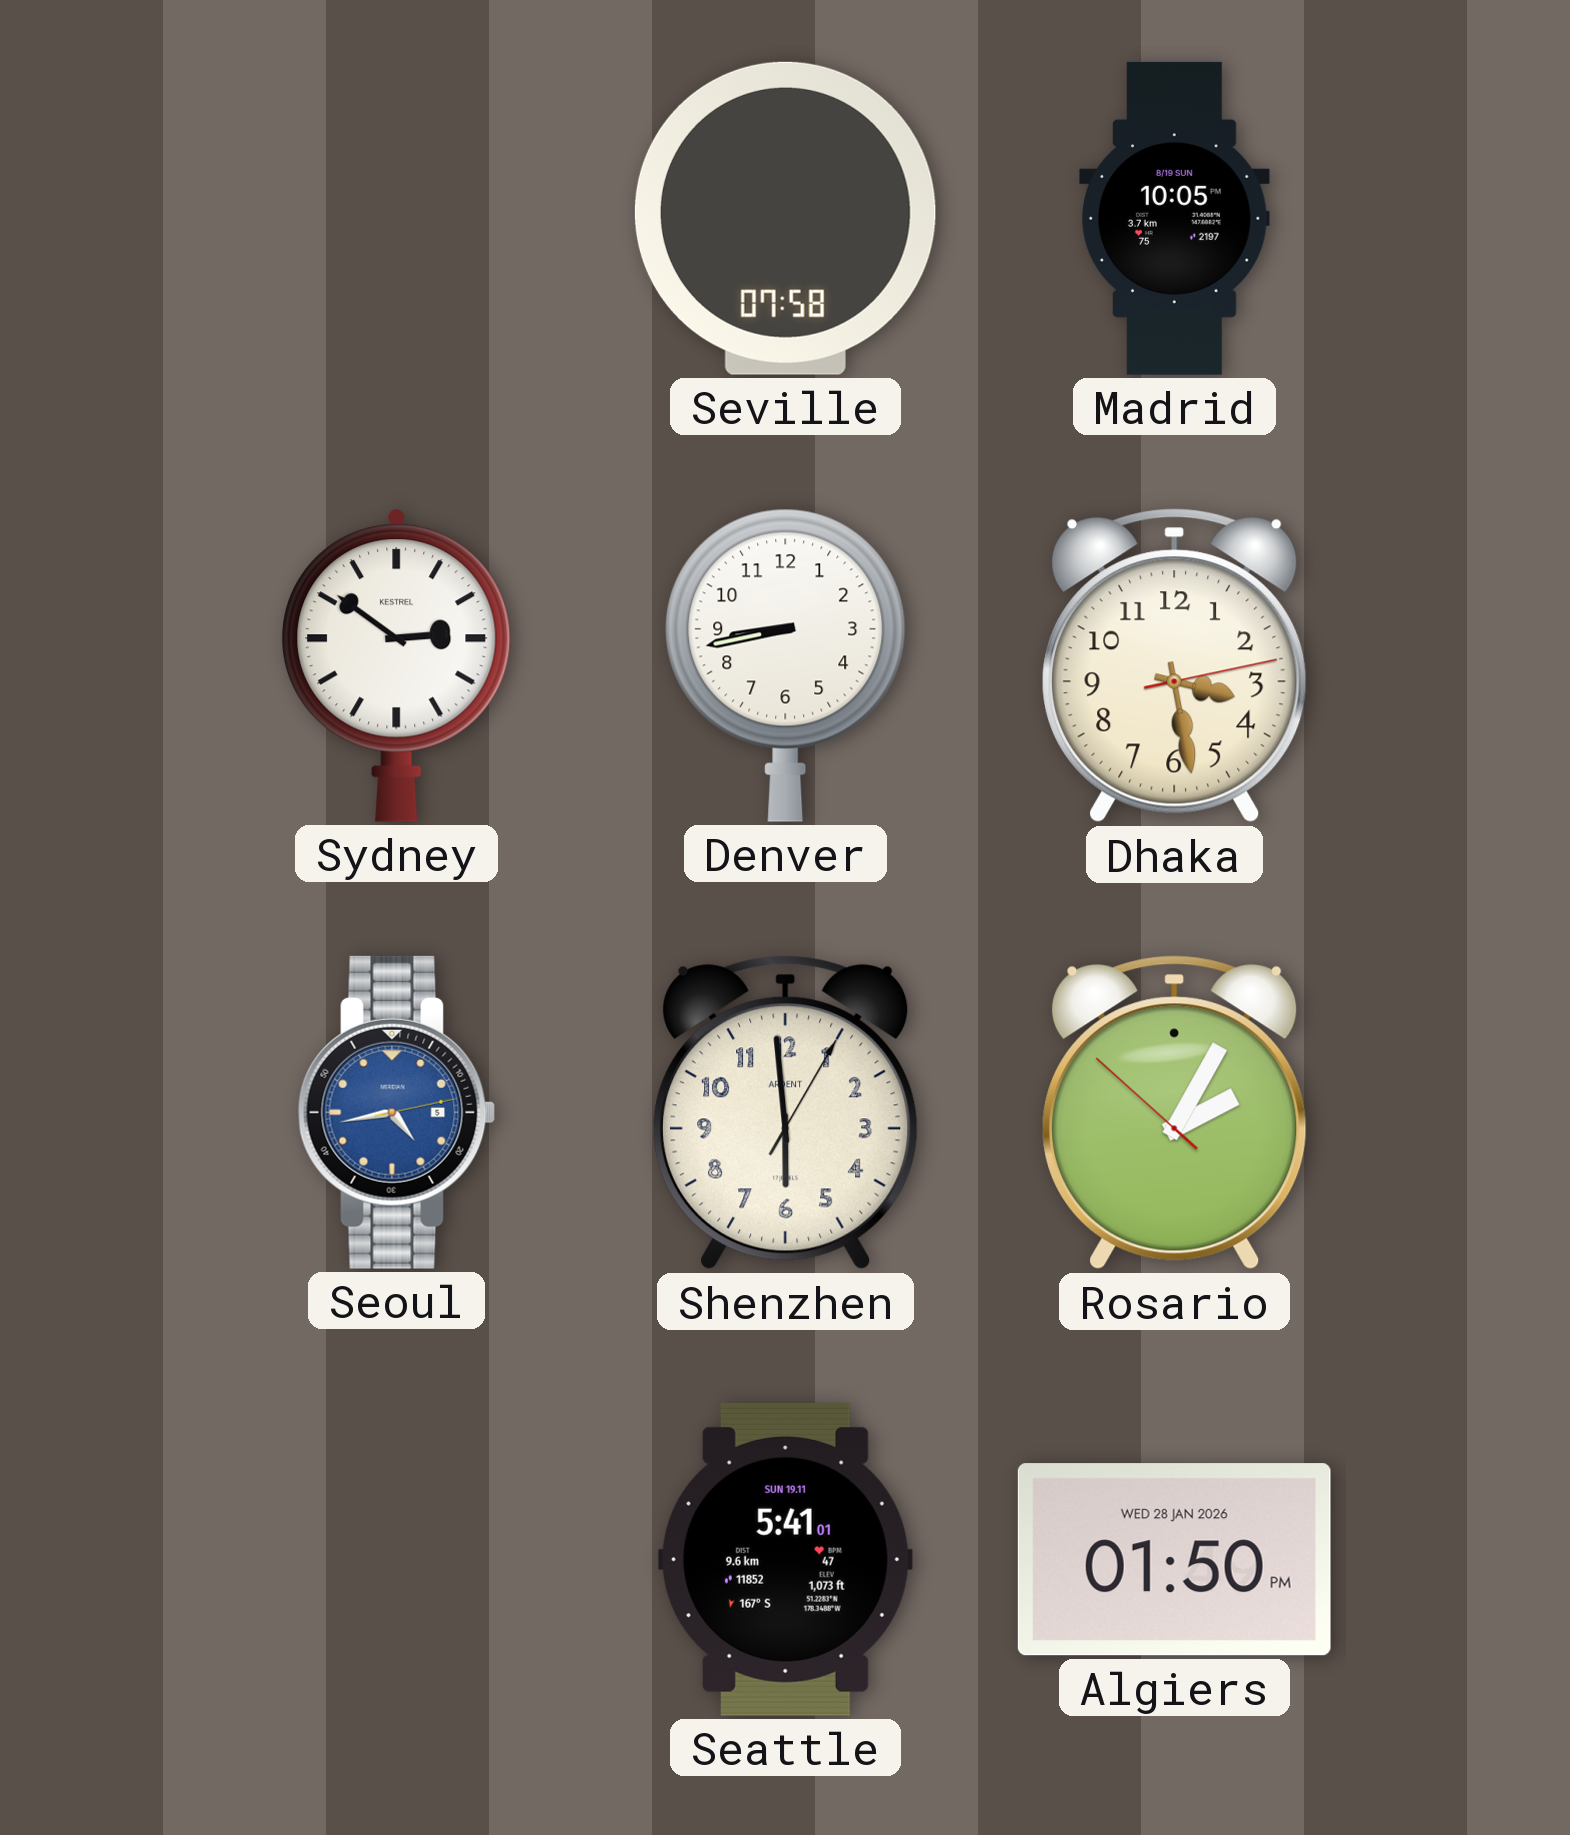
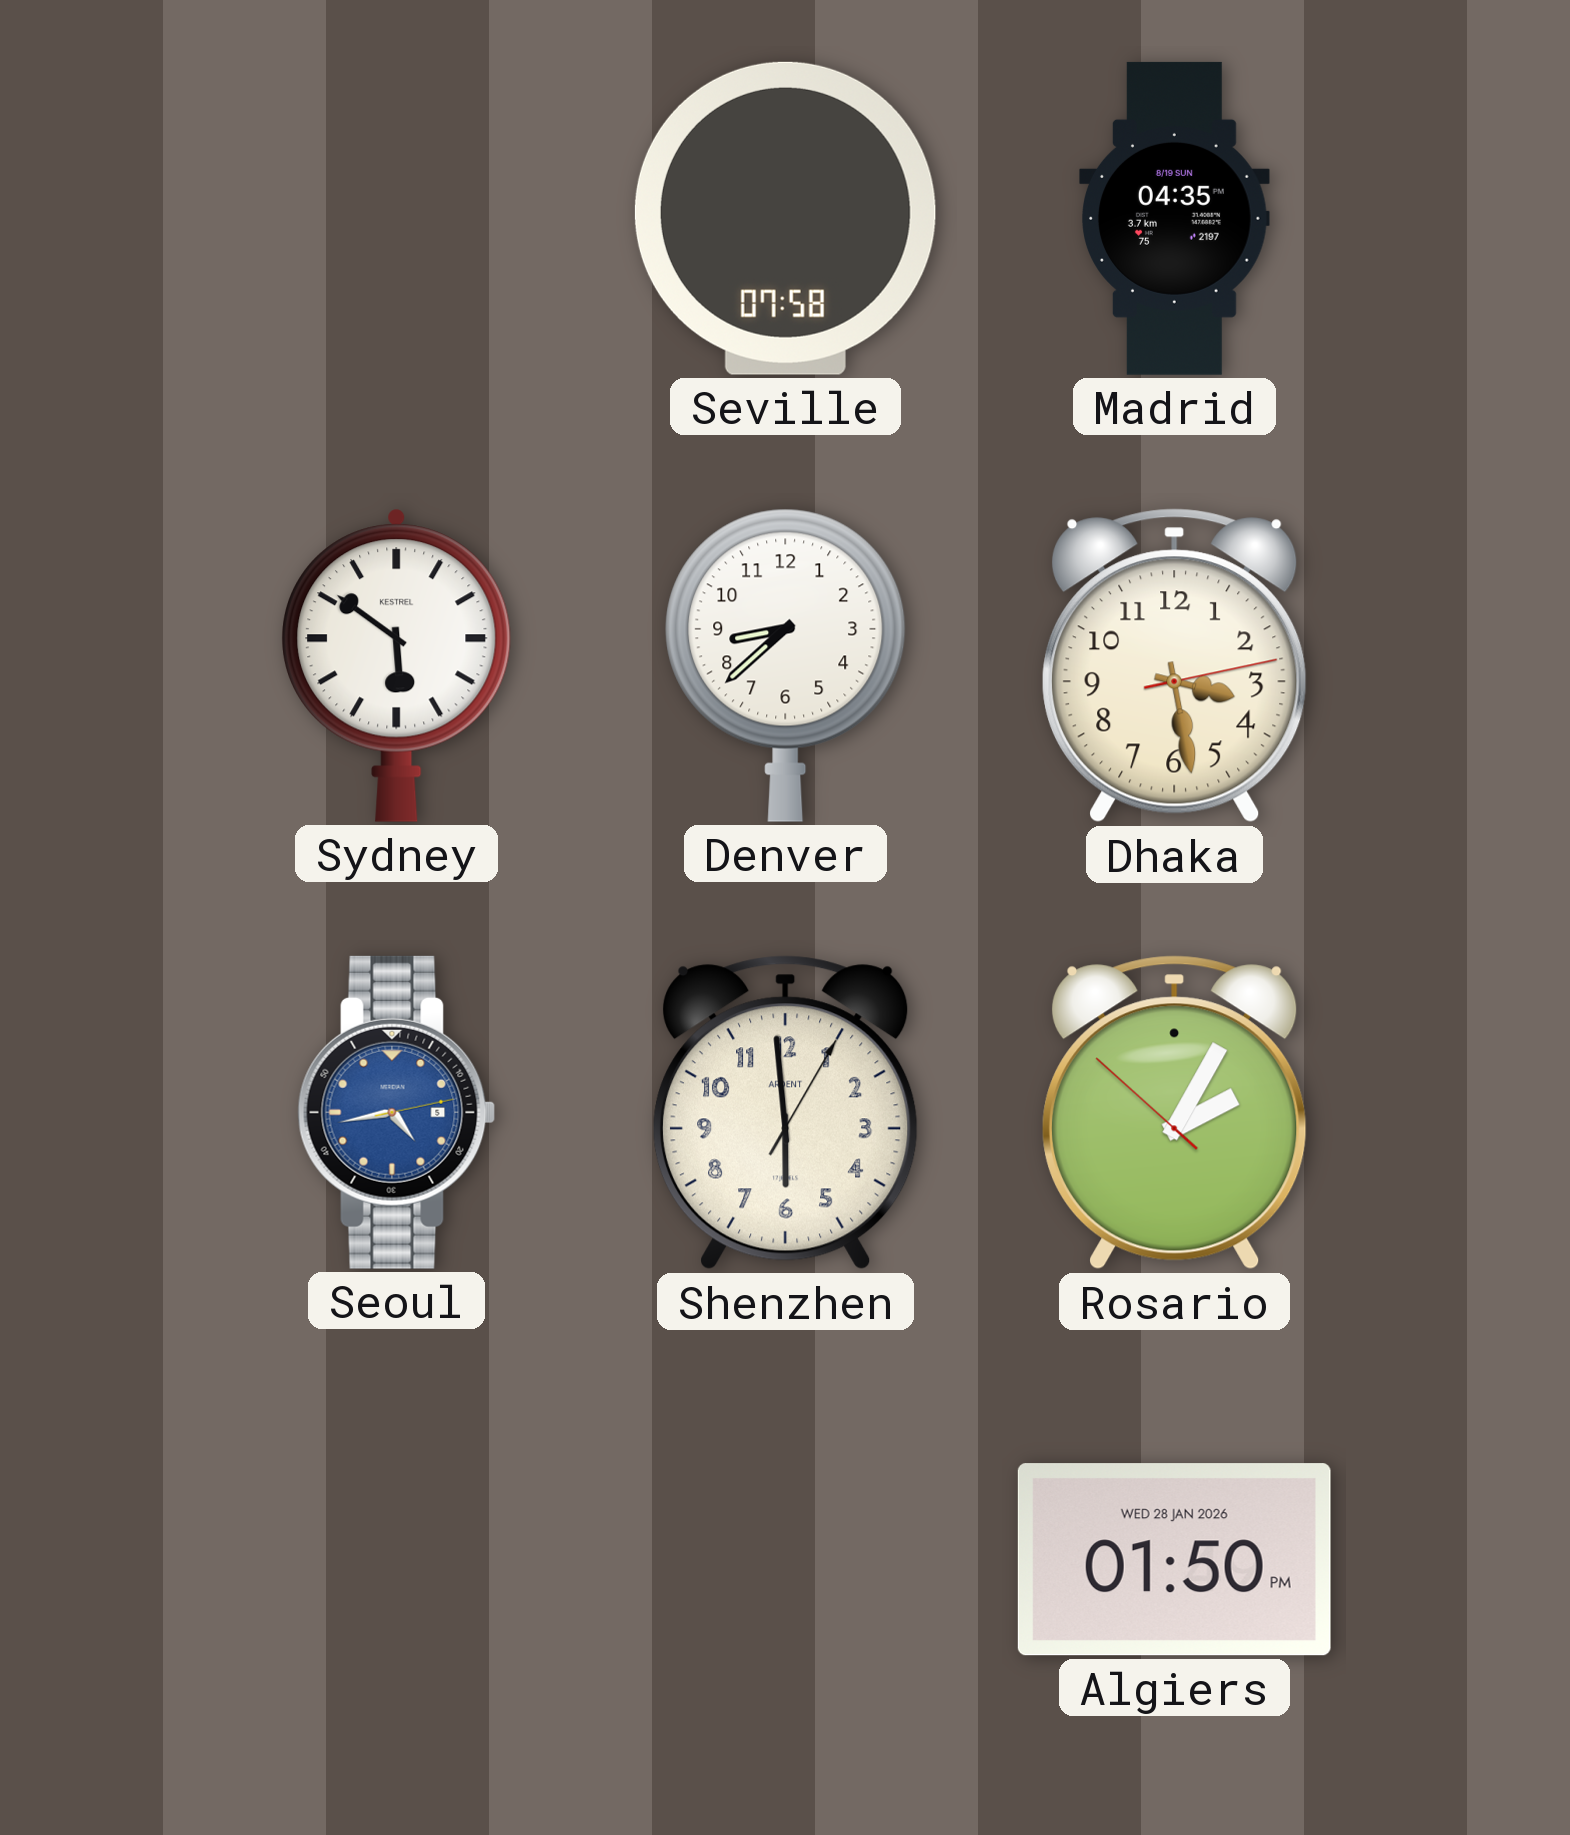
Madrid: 10:05 -> 04:35
Sydney: 2:51 -> 5:51
Denver: 8:43 -> 8:38
Seattle: 5:41 -> none
